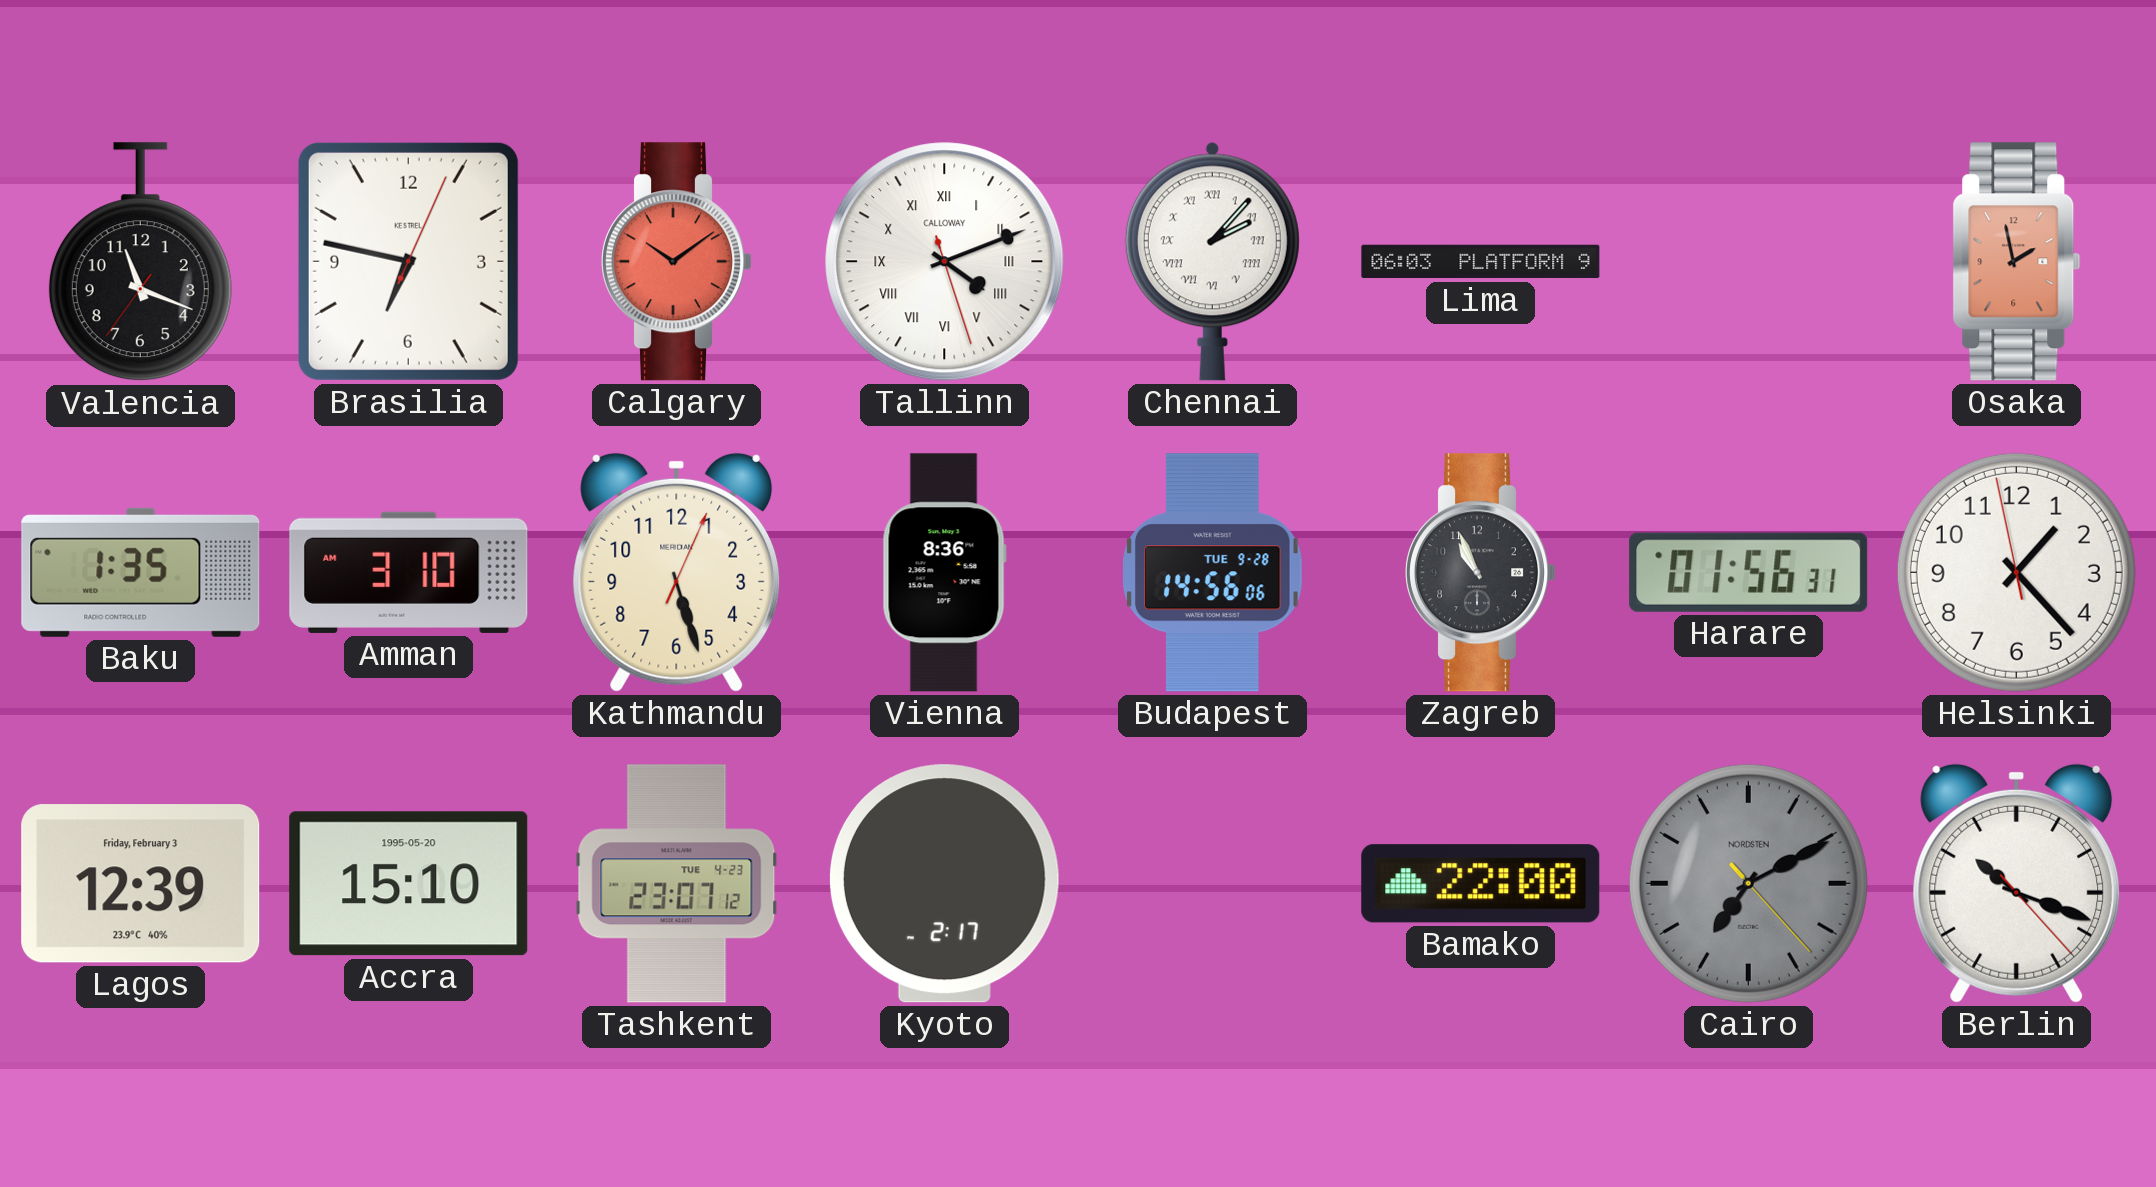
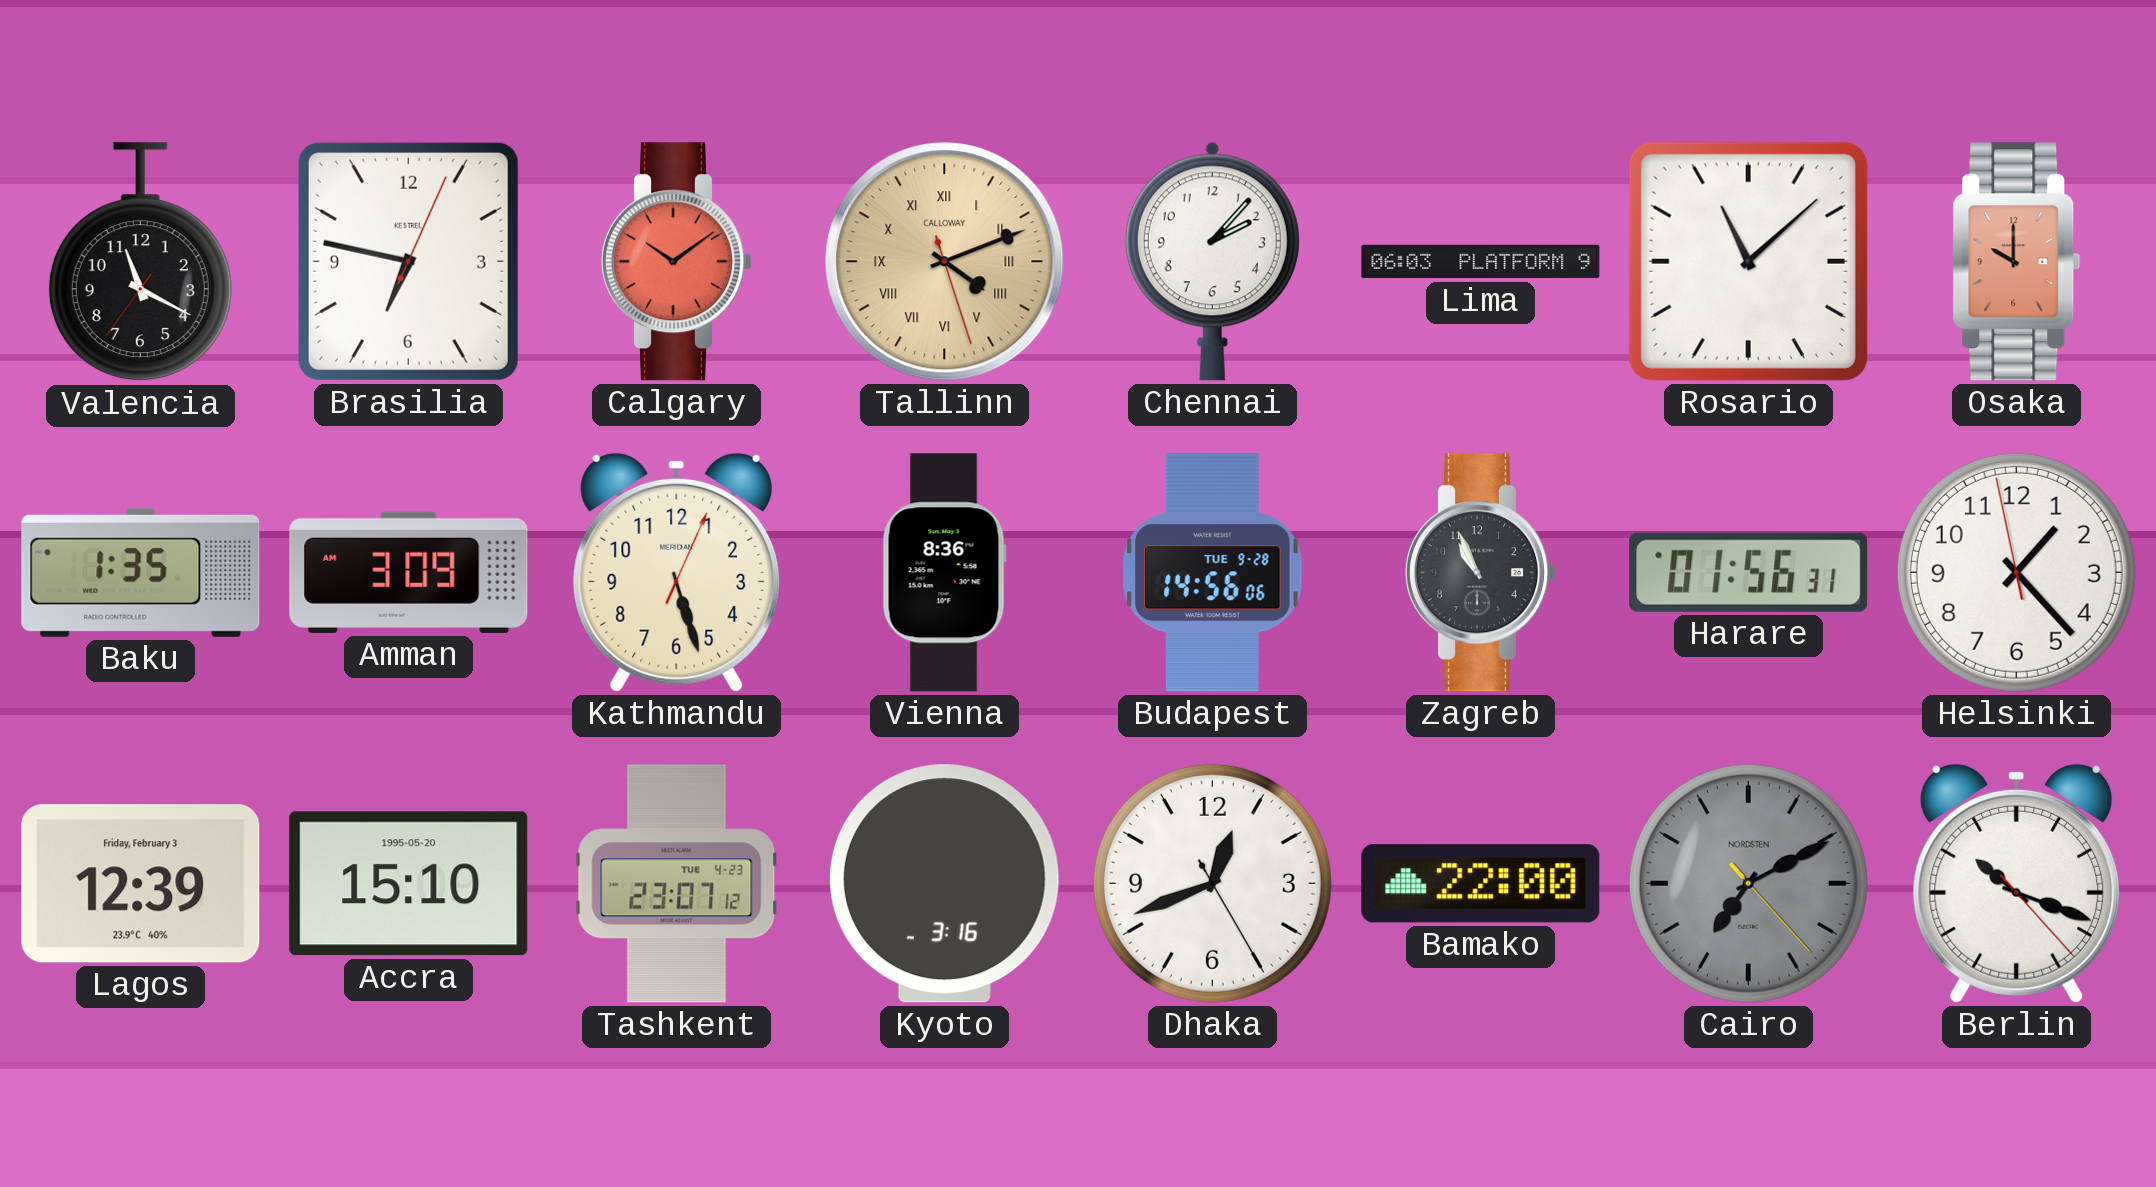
Valencia: 11:18 -> 11:19
Tallinn dial: white -> champagne
Chennai numerals: Roman -> Arabic
Rosario: none -> 11:08
Osaka: 1:58 -> 10:00
Amman: 3:10 -> 3:09
Kyoto: 2:17 -> 3:16
Dhaka: none -> 12:41
